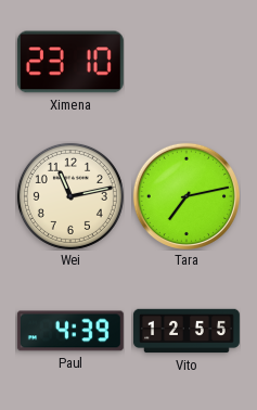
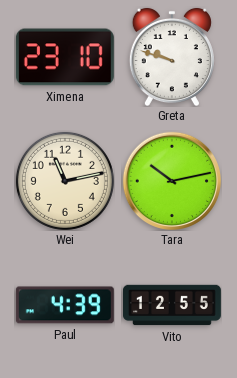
Greta: none -> 9:48
Tara: 7:13 -> 10:13
